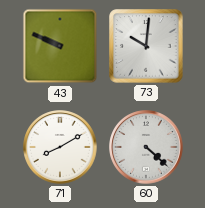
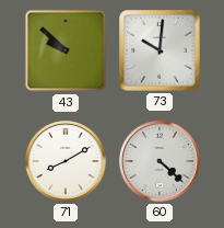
43: 9:49 -> 9:52
